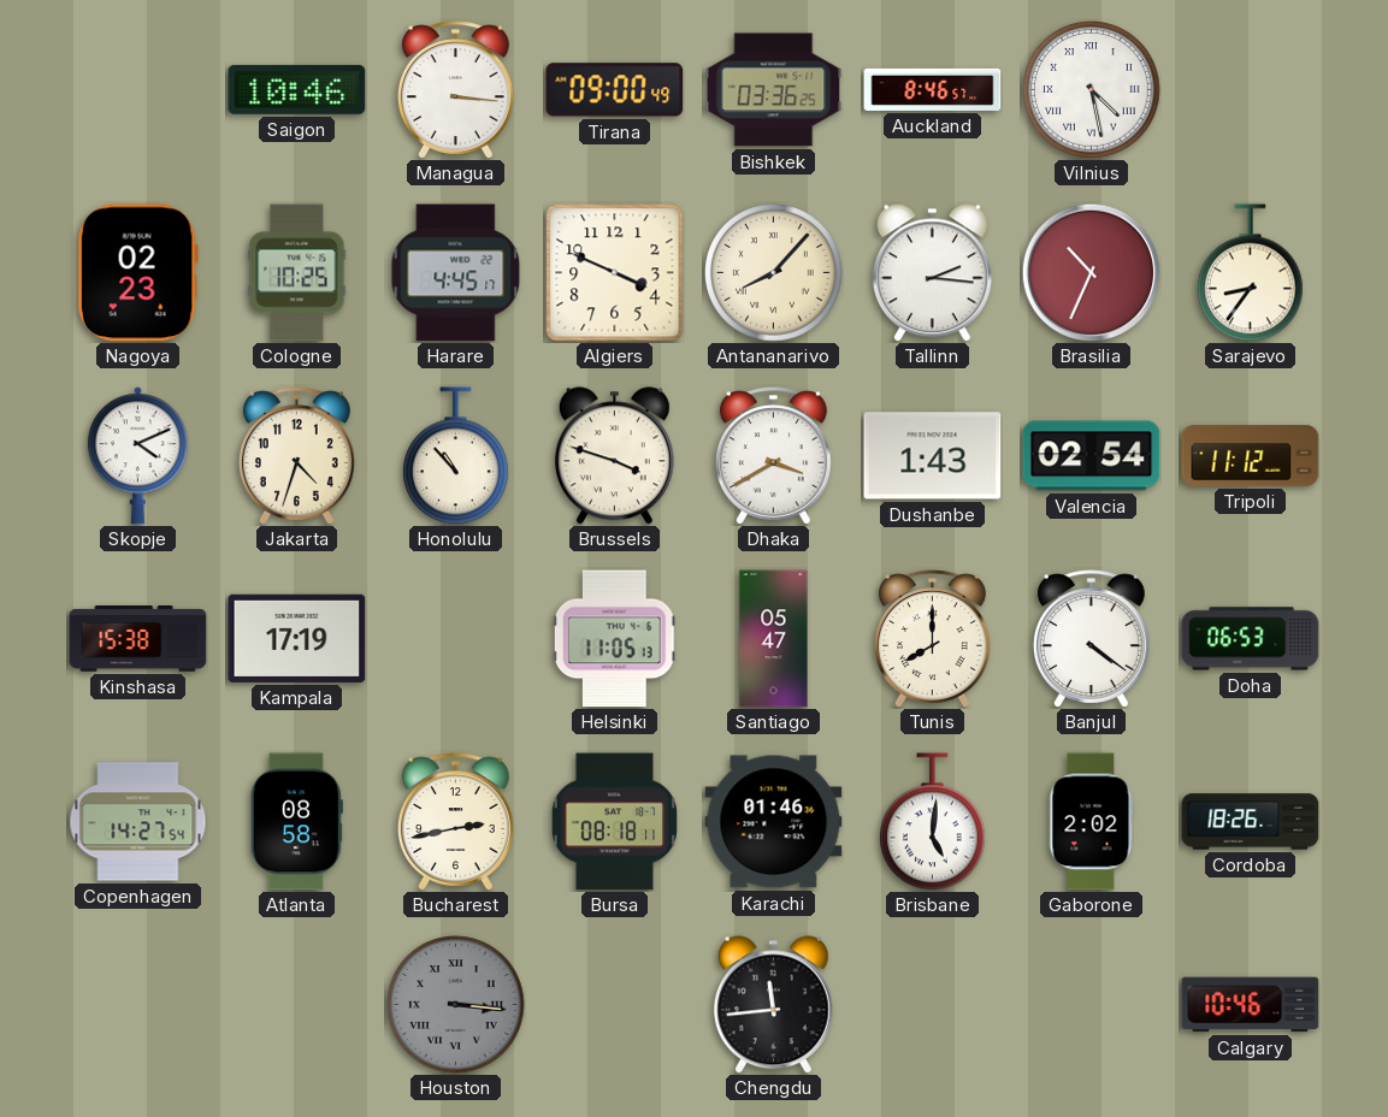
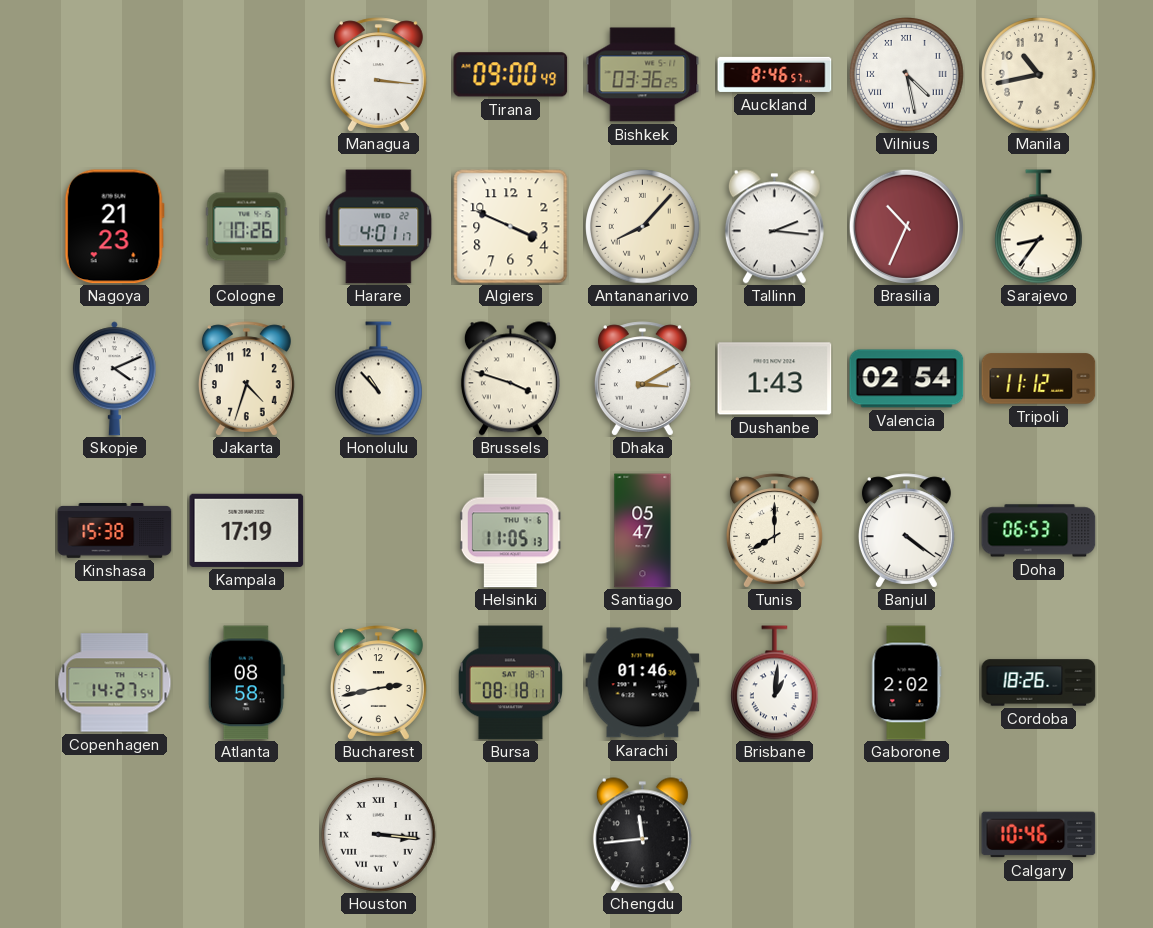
Saigon: 10:46 -> none
Manila: none -> 10:43
Nagoya: 02:23 -> 21:23
Cologne: 10:25 -> 10:26
Harare: 4:45 -> 4:01
Dhaka: 3:40 -> 3:10
Brisbane: 5:01 -> 1:01
Houston dial: grey -> white
